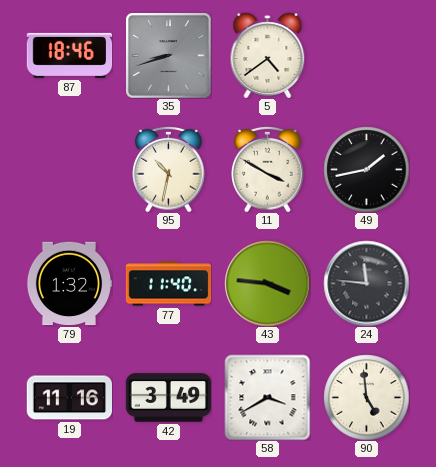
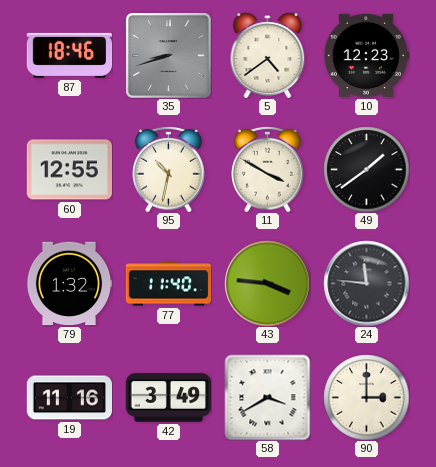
10: none -> 12:23
60: none -> 12:55
49: 1:43 -> 1:39
90: 4:59 -> 3:00
